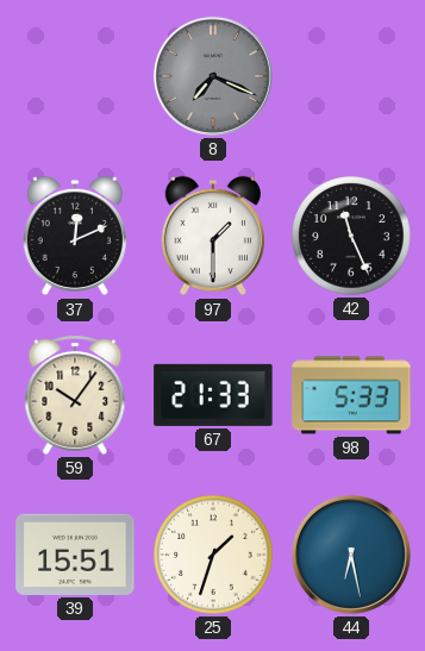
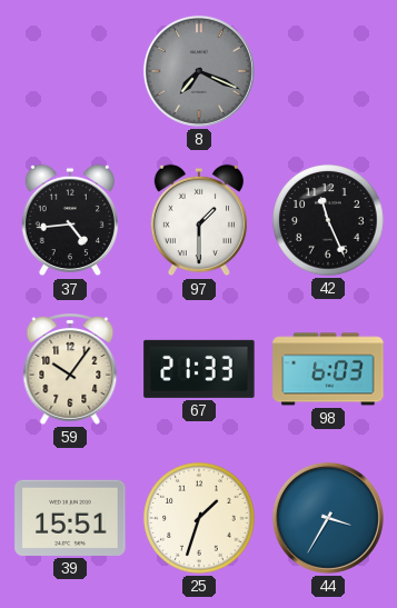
37: 12:11 -> 4:44
98: 5:33 -> 6:03
44: 6:28 -> 3:35
